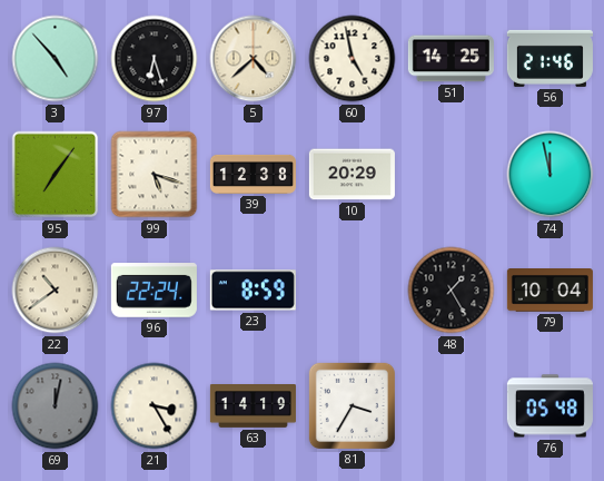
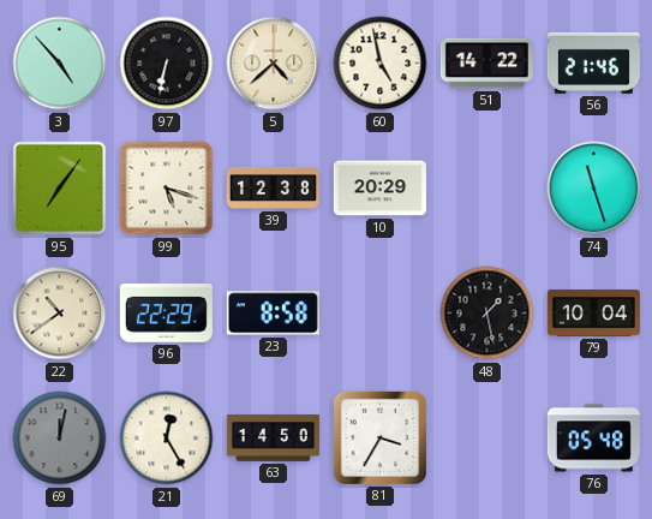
97: 6:27 -> 6:32
51: 14:25 -> 14:22
74: 11:58 -> 11:27
96: 22:24 -> 22:29
23: 8:59 -> 8:58
48: 1:25 -> 1:28
21: 3:25 -> 12:25
63: 14:19 -> 14:50
